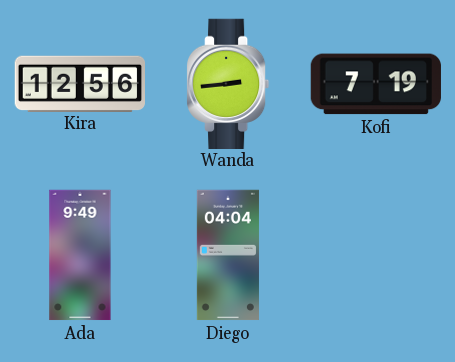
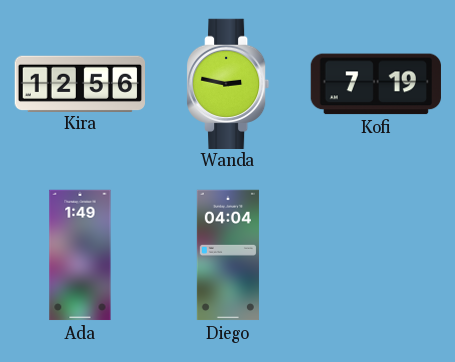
Wanda: 2:44 -> 2:47
Ada: 9:49 -> 1:49
